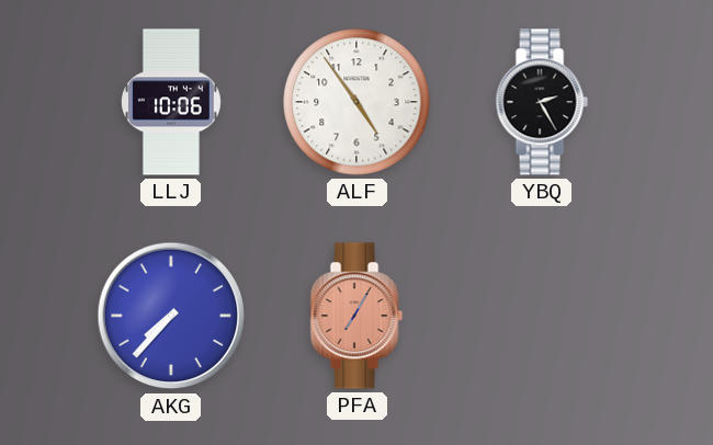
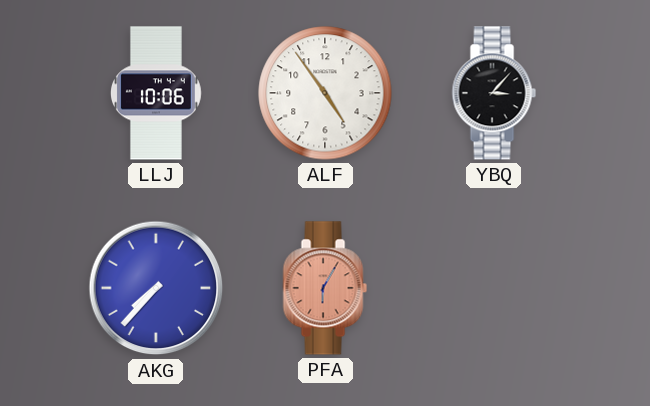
YBQ: 2:25 -> 3:07
PFA: 7:05 -> 6:05
